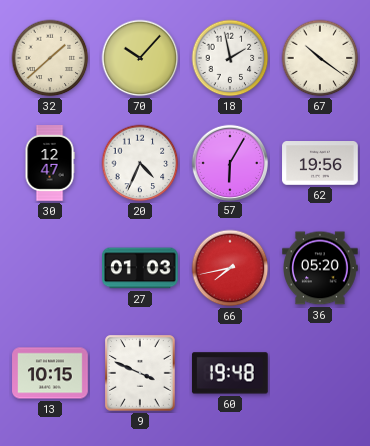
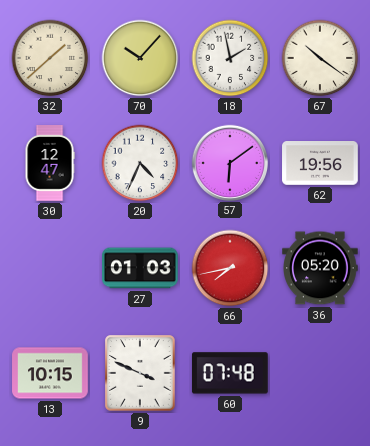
57: 6:05 -> 6:09
60: 19:48 -> 07:48
